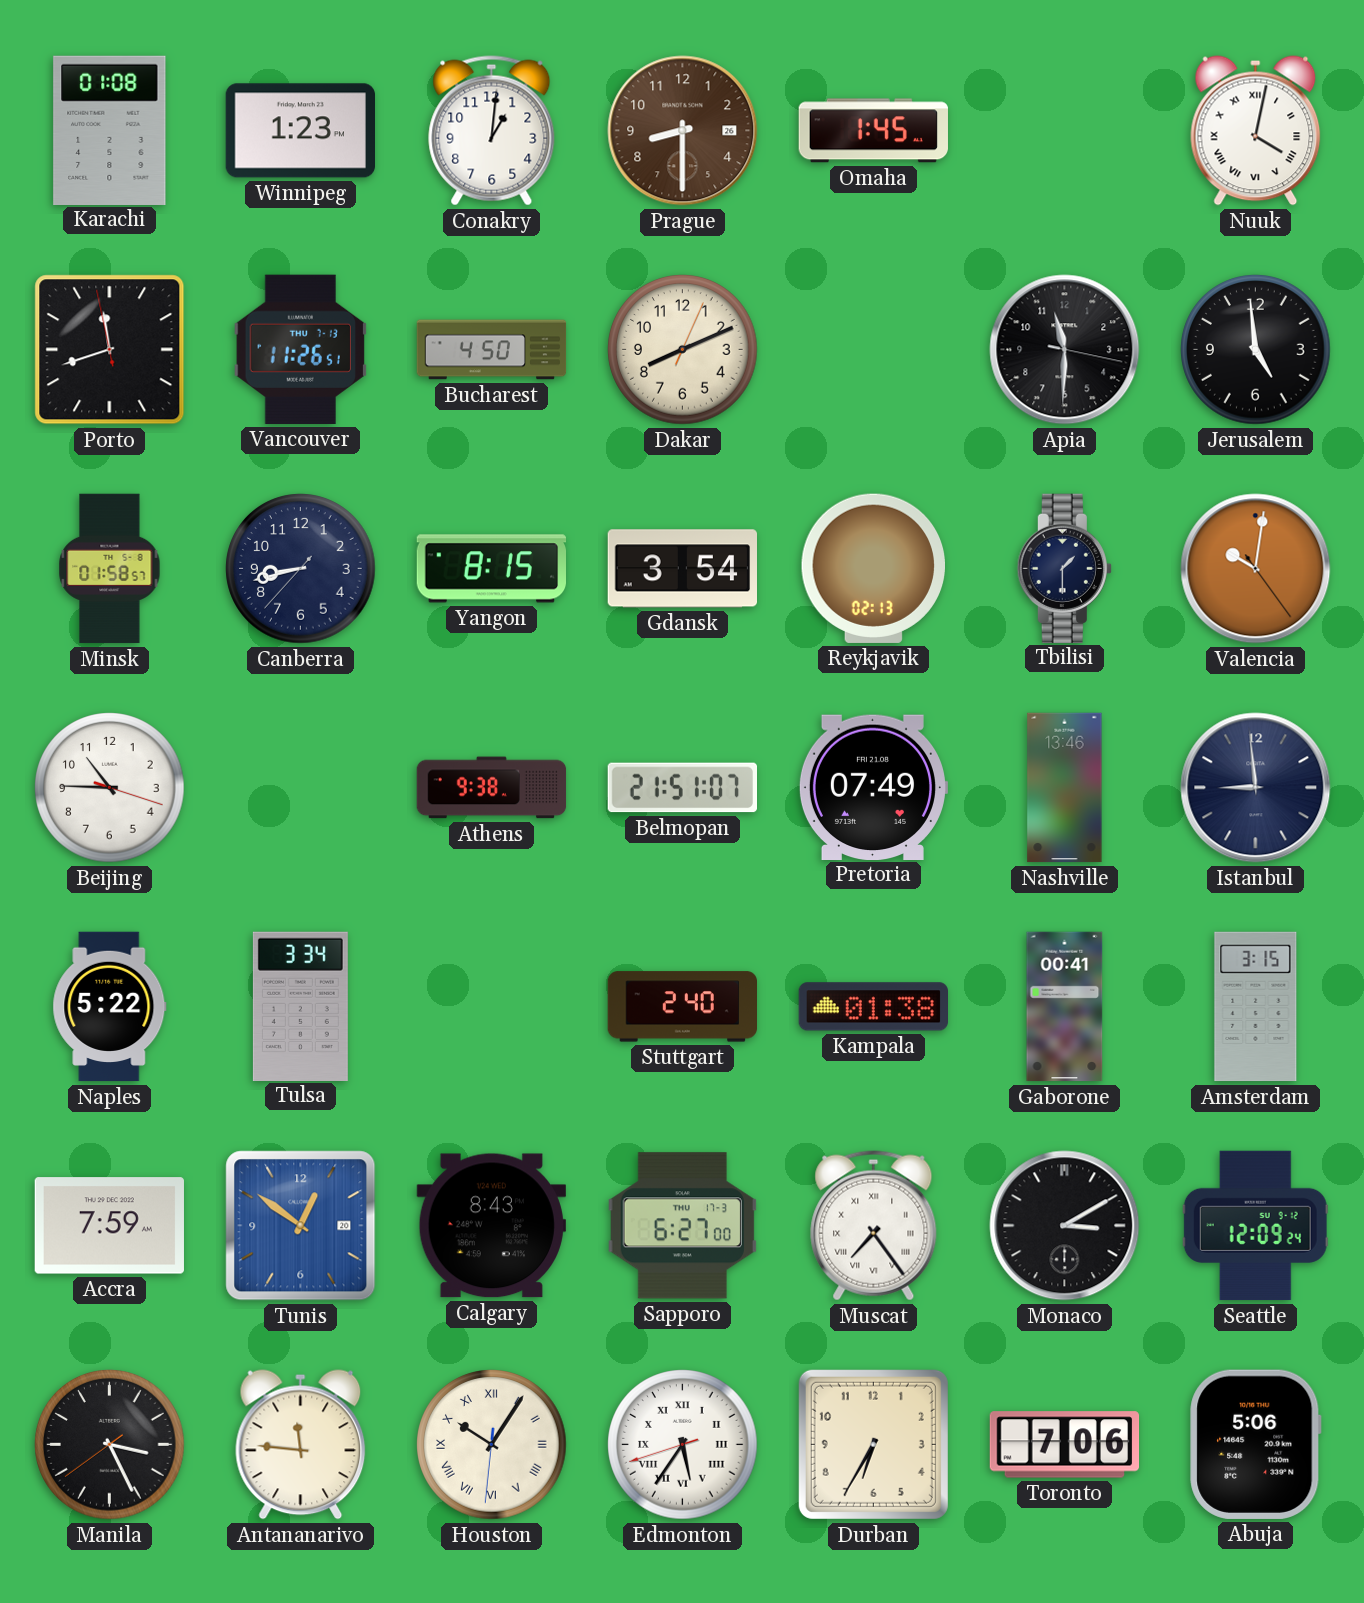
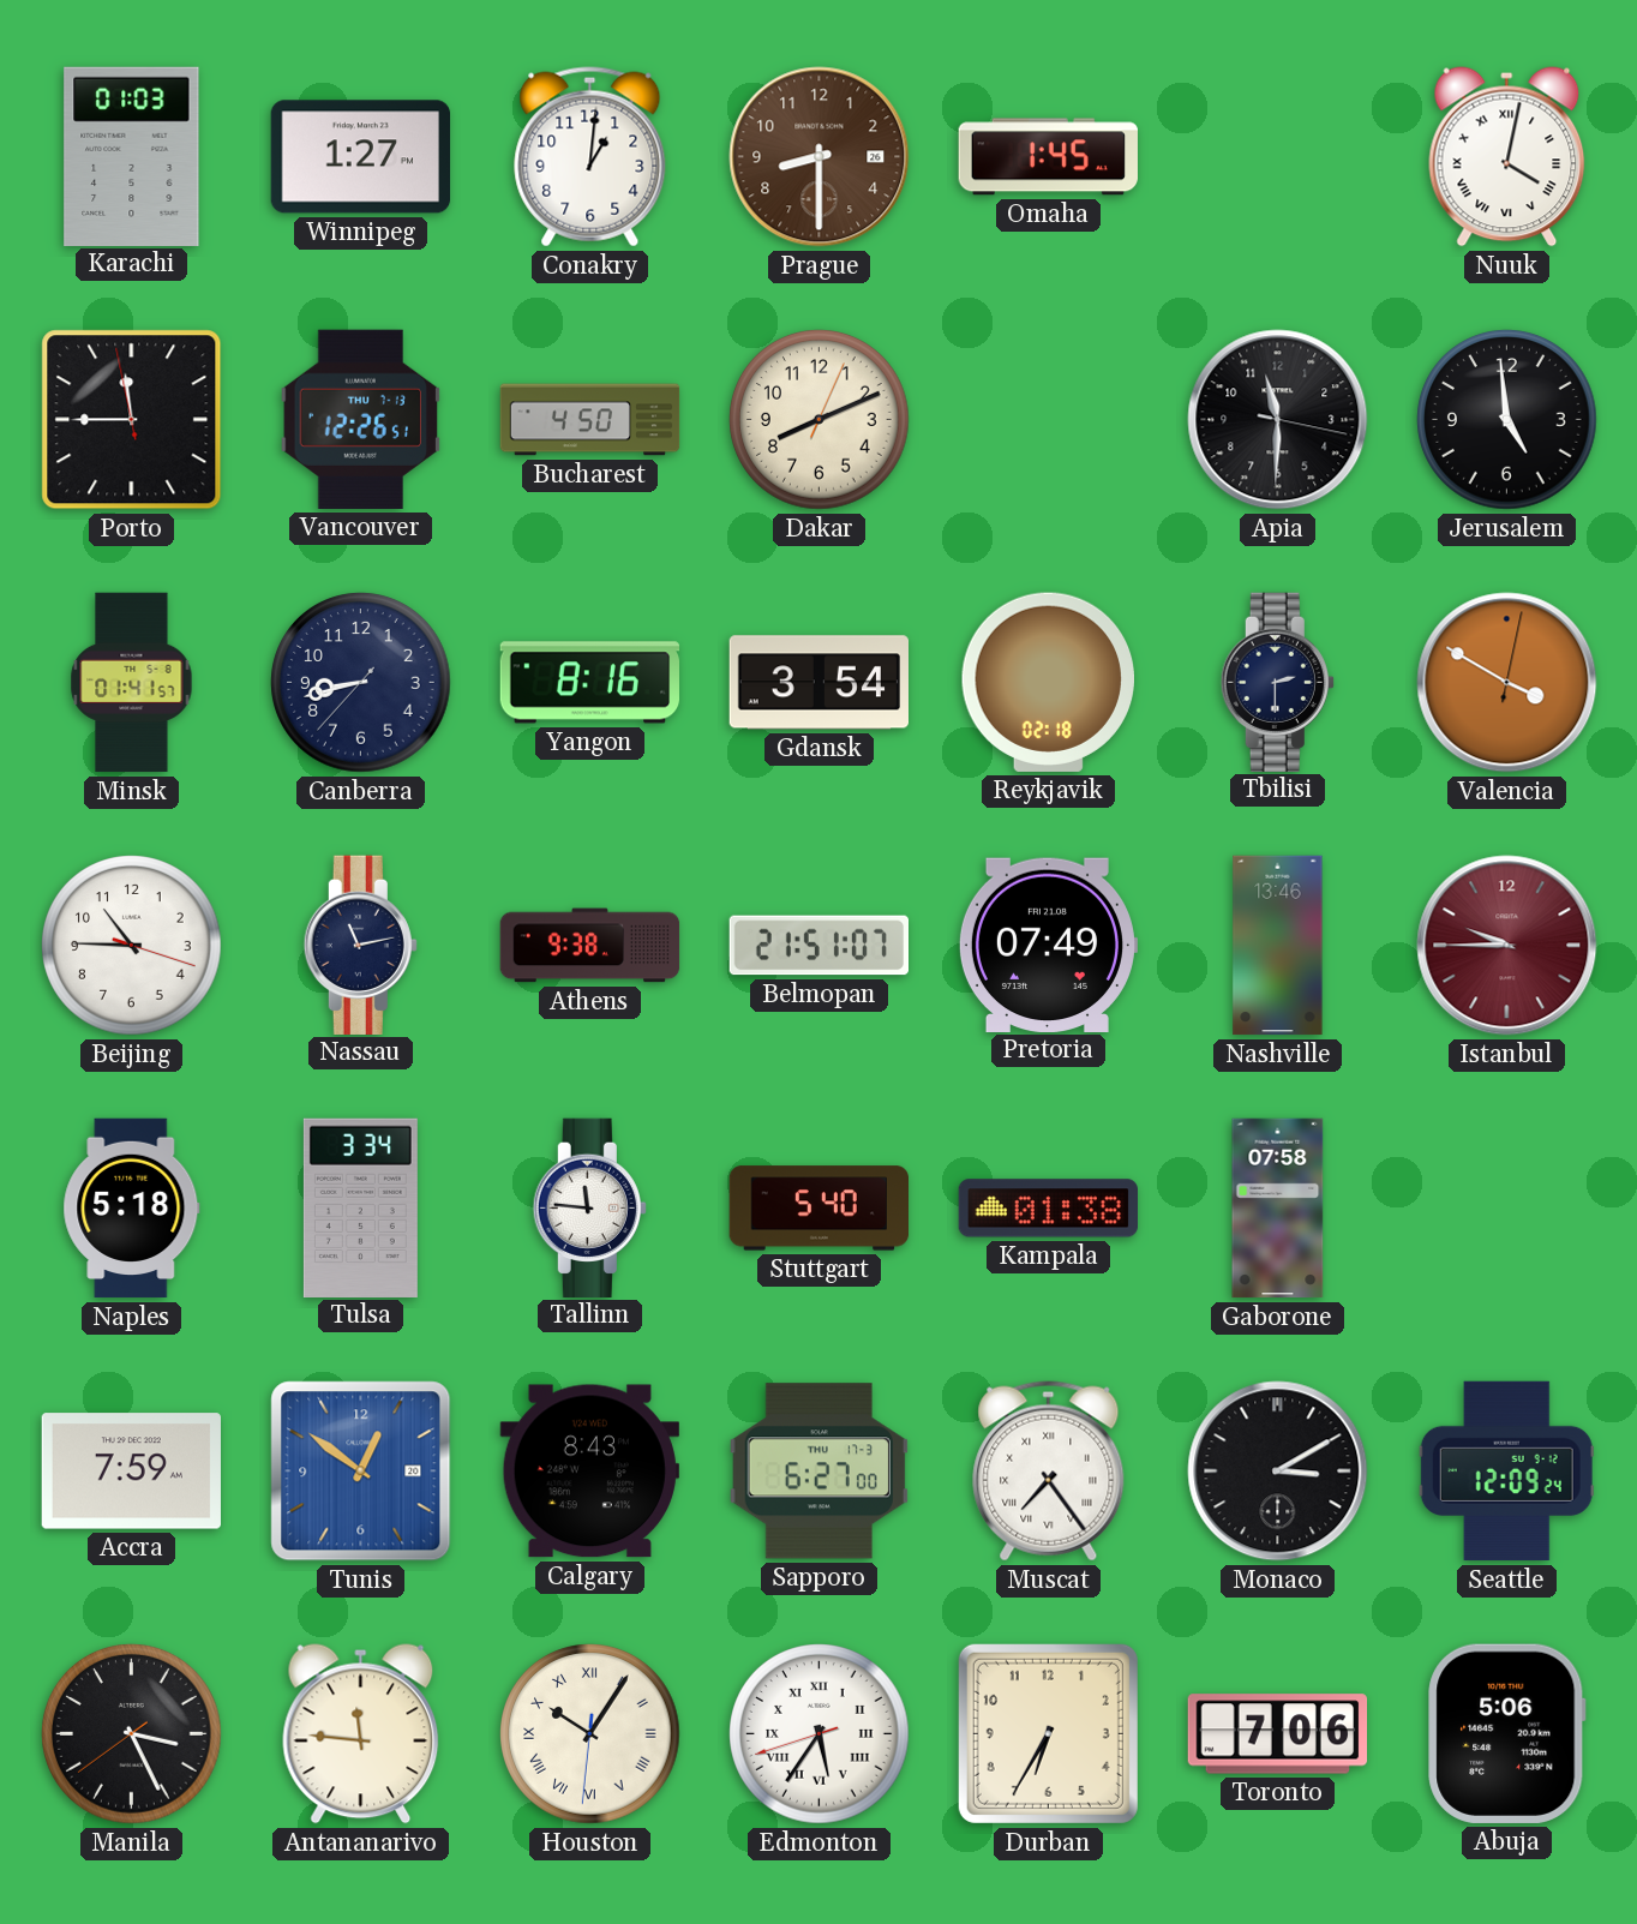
Karachi: 01:08 -> 01:03
Winnipeg: 1:23 -> 1:27
Porto: 11:41 -> 11:44
Vancouver: 11:26 -> 12:26
Minsk: 01:58 -> 01:41
Yangon: 8:15 -> 8:16
Reykjavik: 02:13 -> 02:18
Tbilisi: 1:30 -> 2:30
Valencia: 10:01 -> 3:50
Nassau: none -> 11:13
Istanbul: 8:59 -> 9:45
Istanbul dial: navy -> burgundy
Naples: 5:22 -> 5:18
Tallinn: none -> 11:46
Stuttgart: 2:40 -> 5:40
Gaborone: 00:41 -> 07:58
Amsterdam: 3:15 -> none
